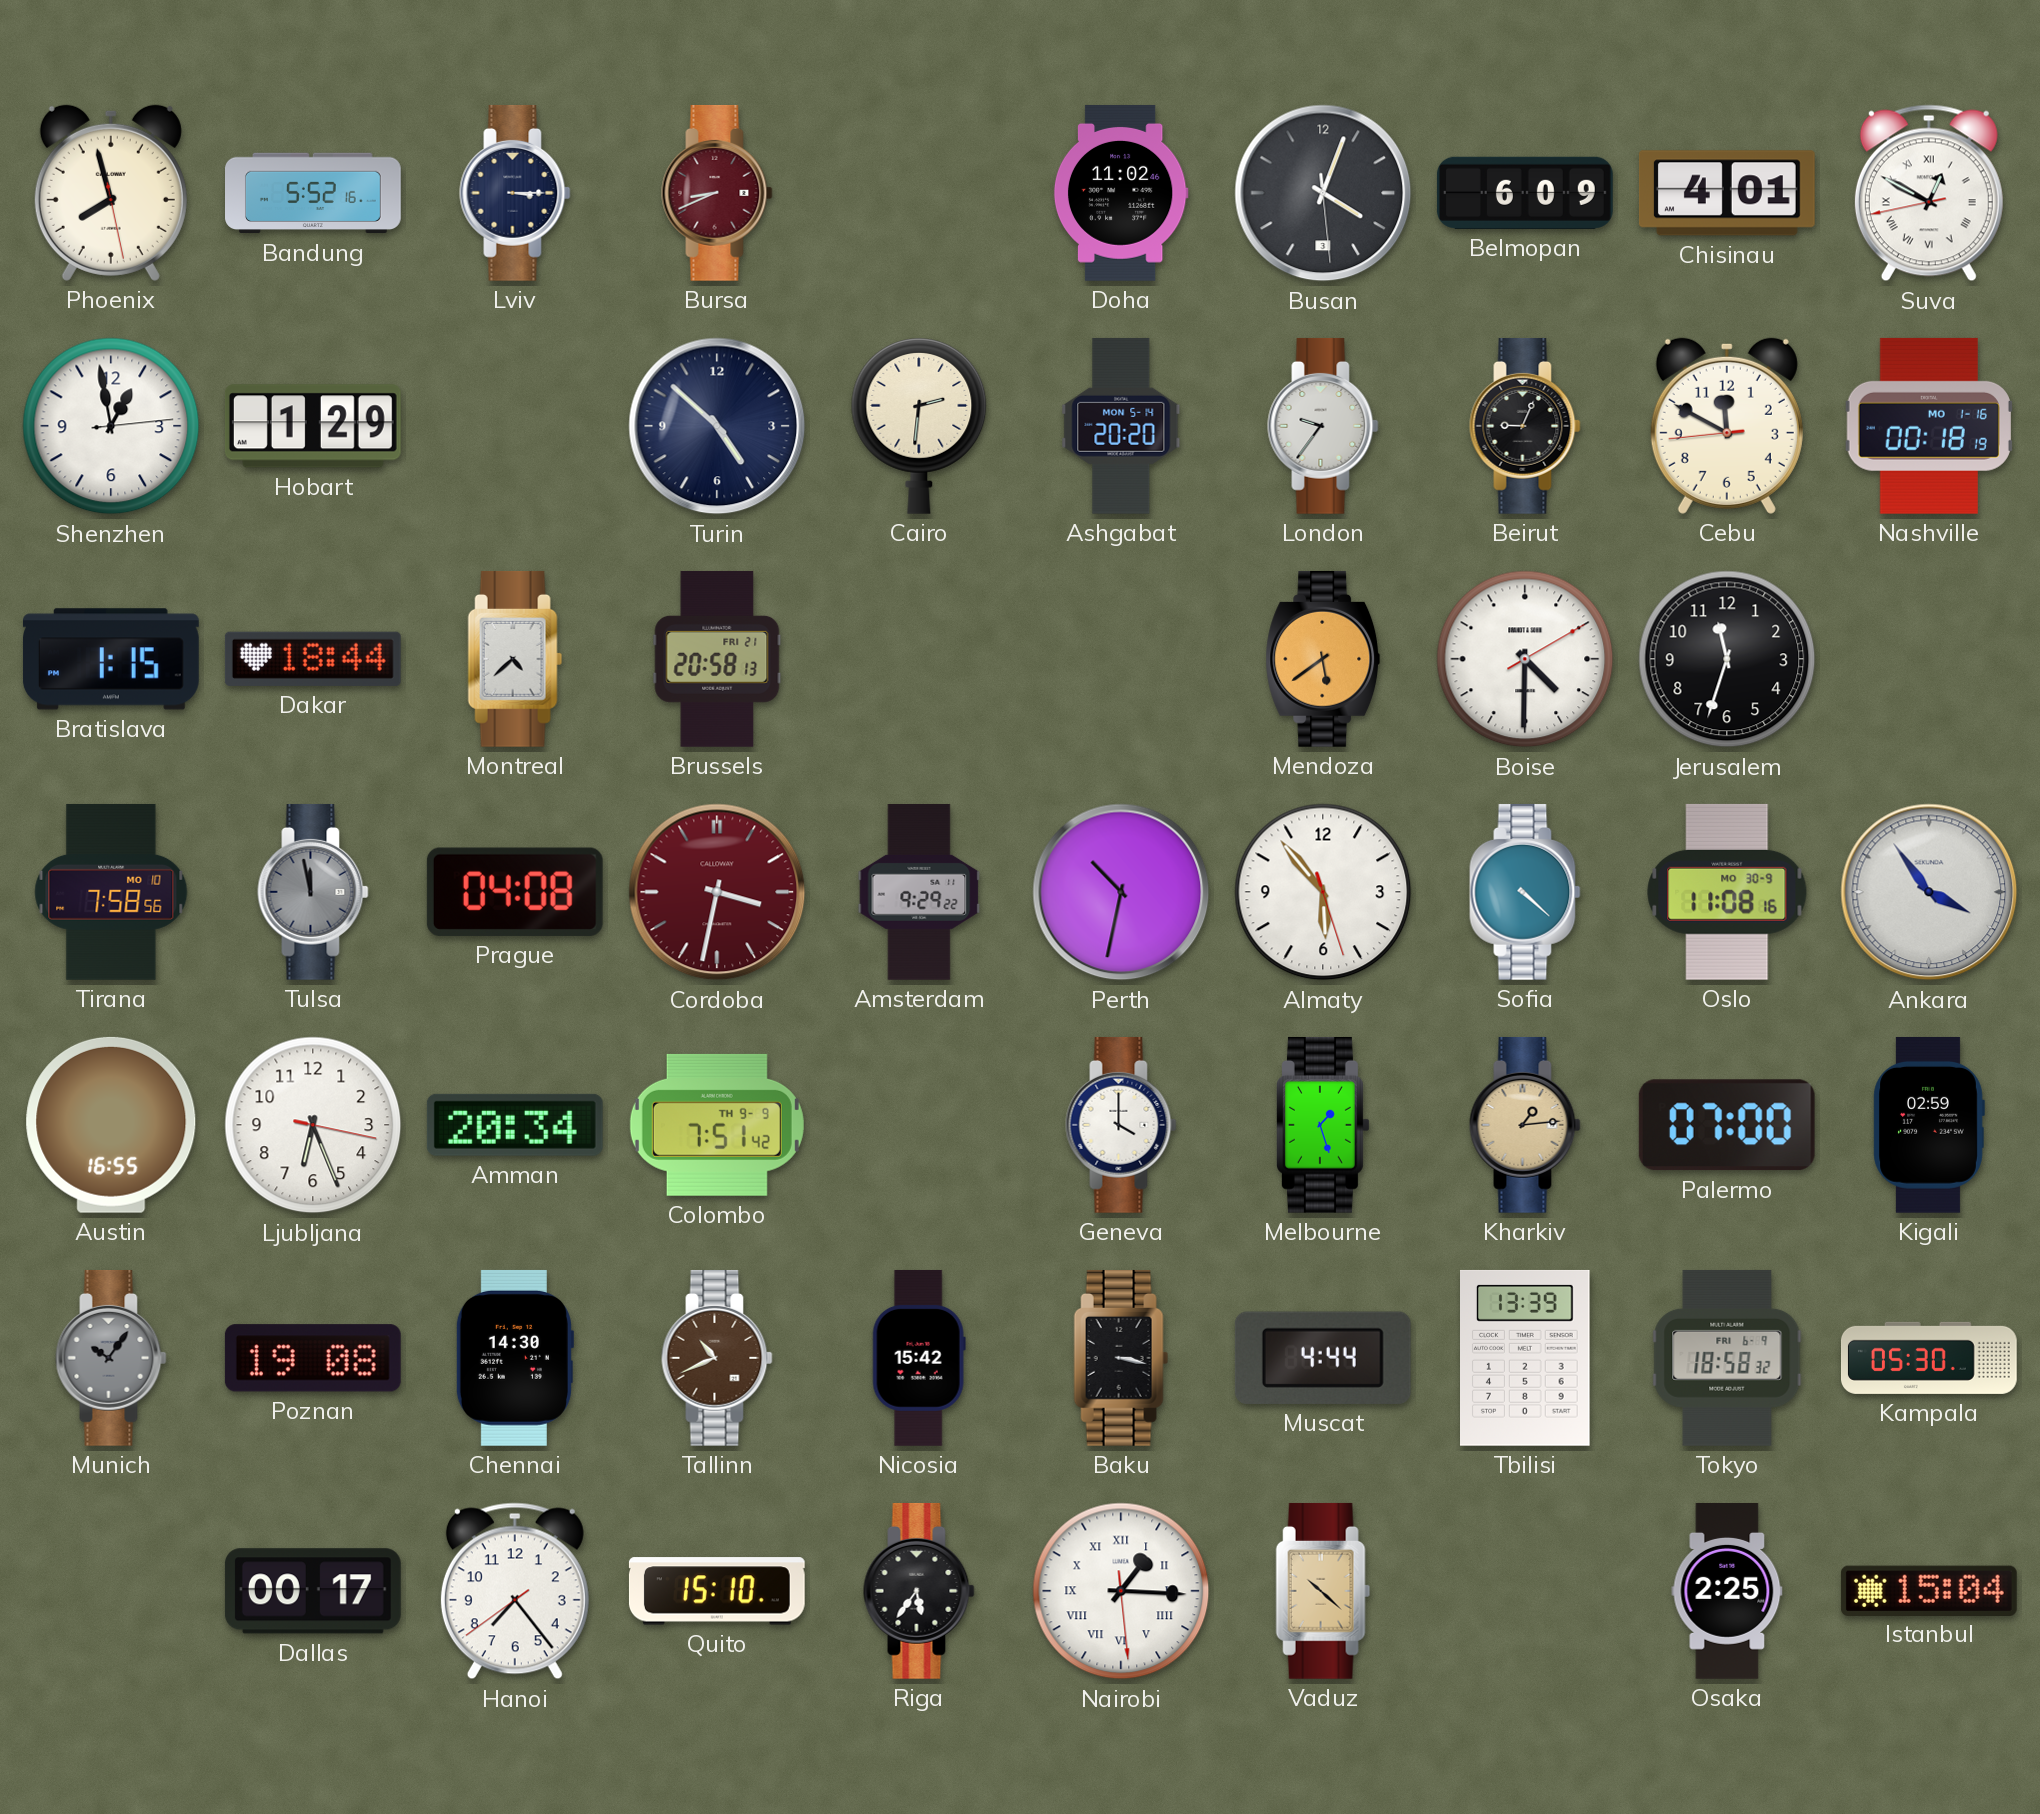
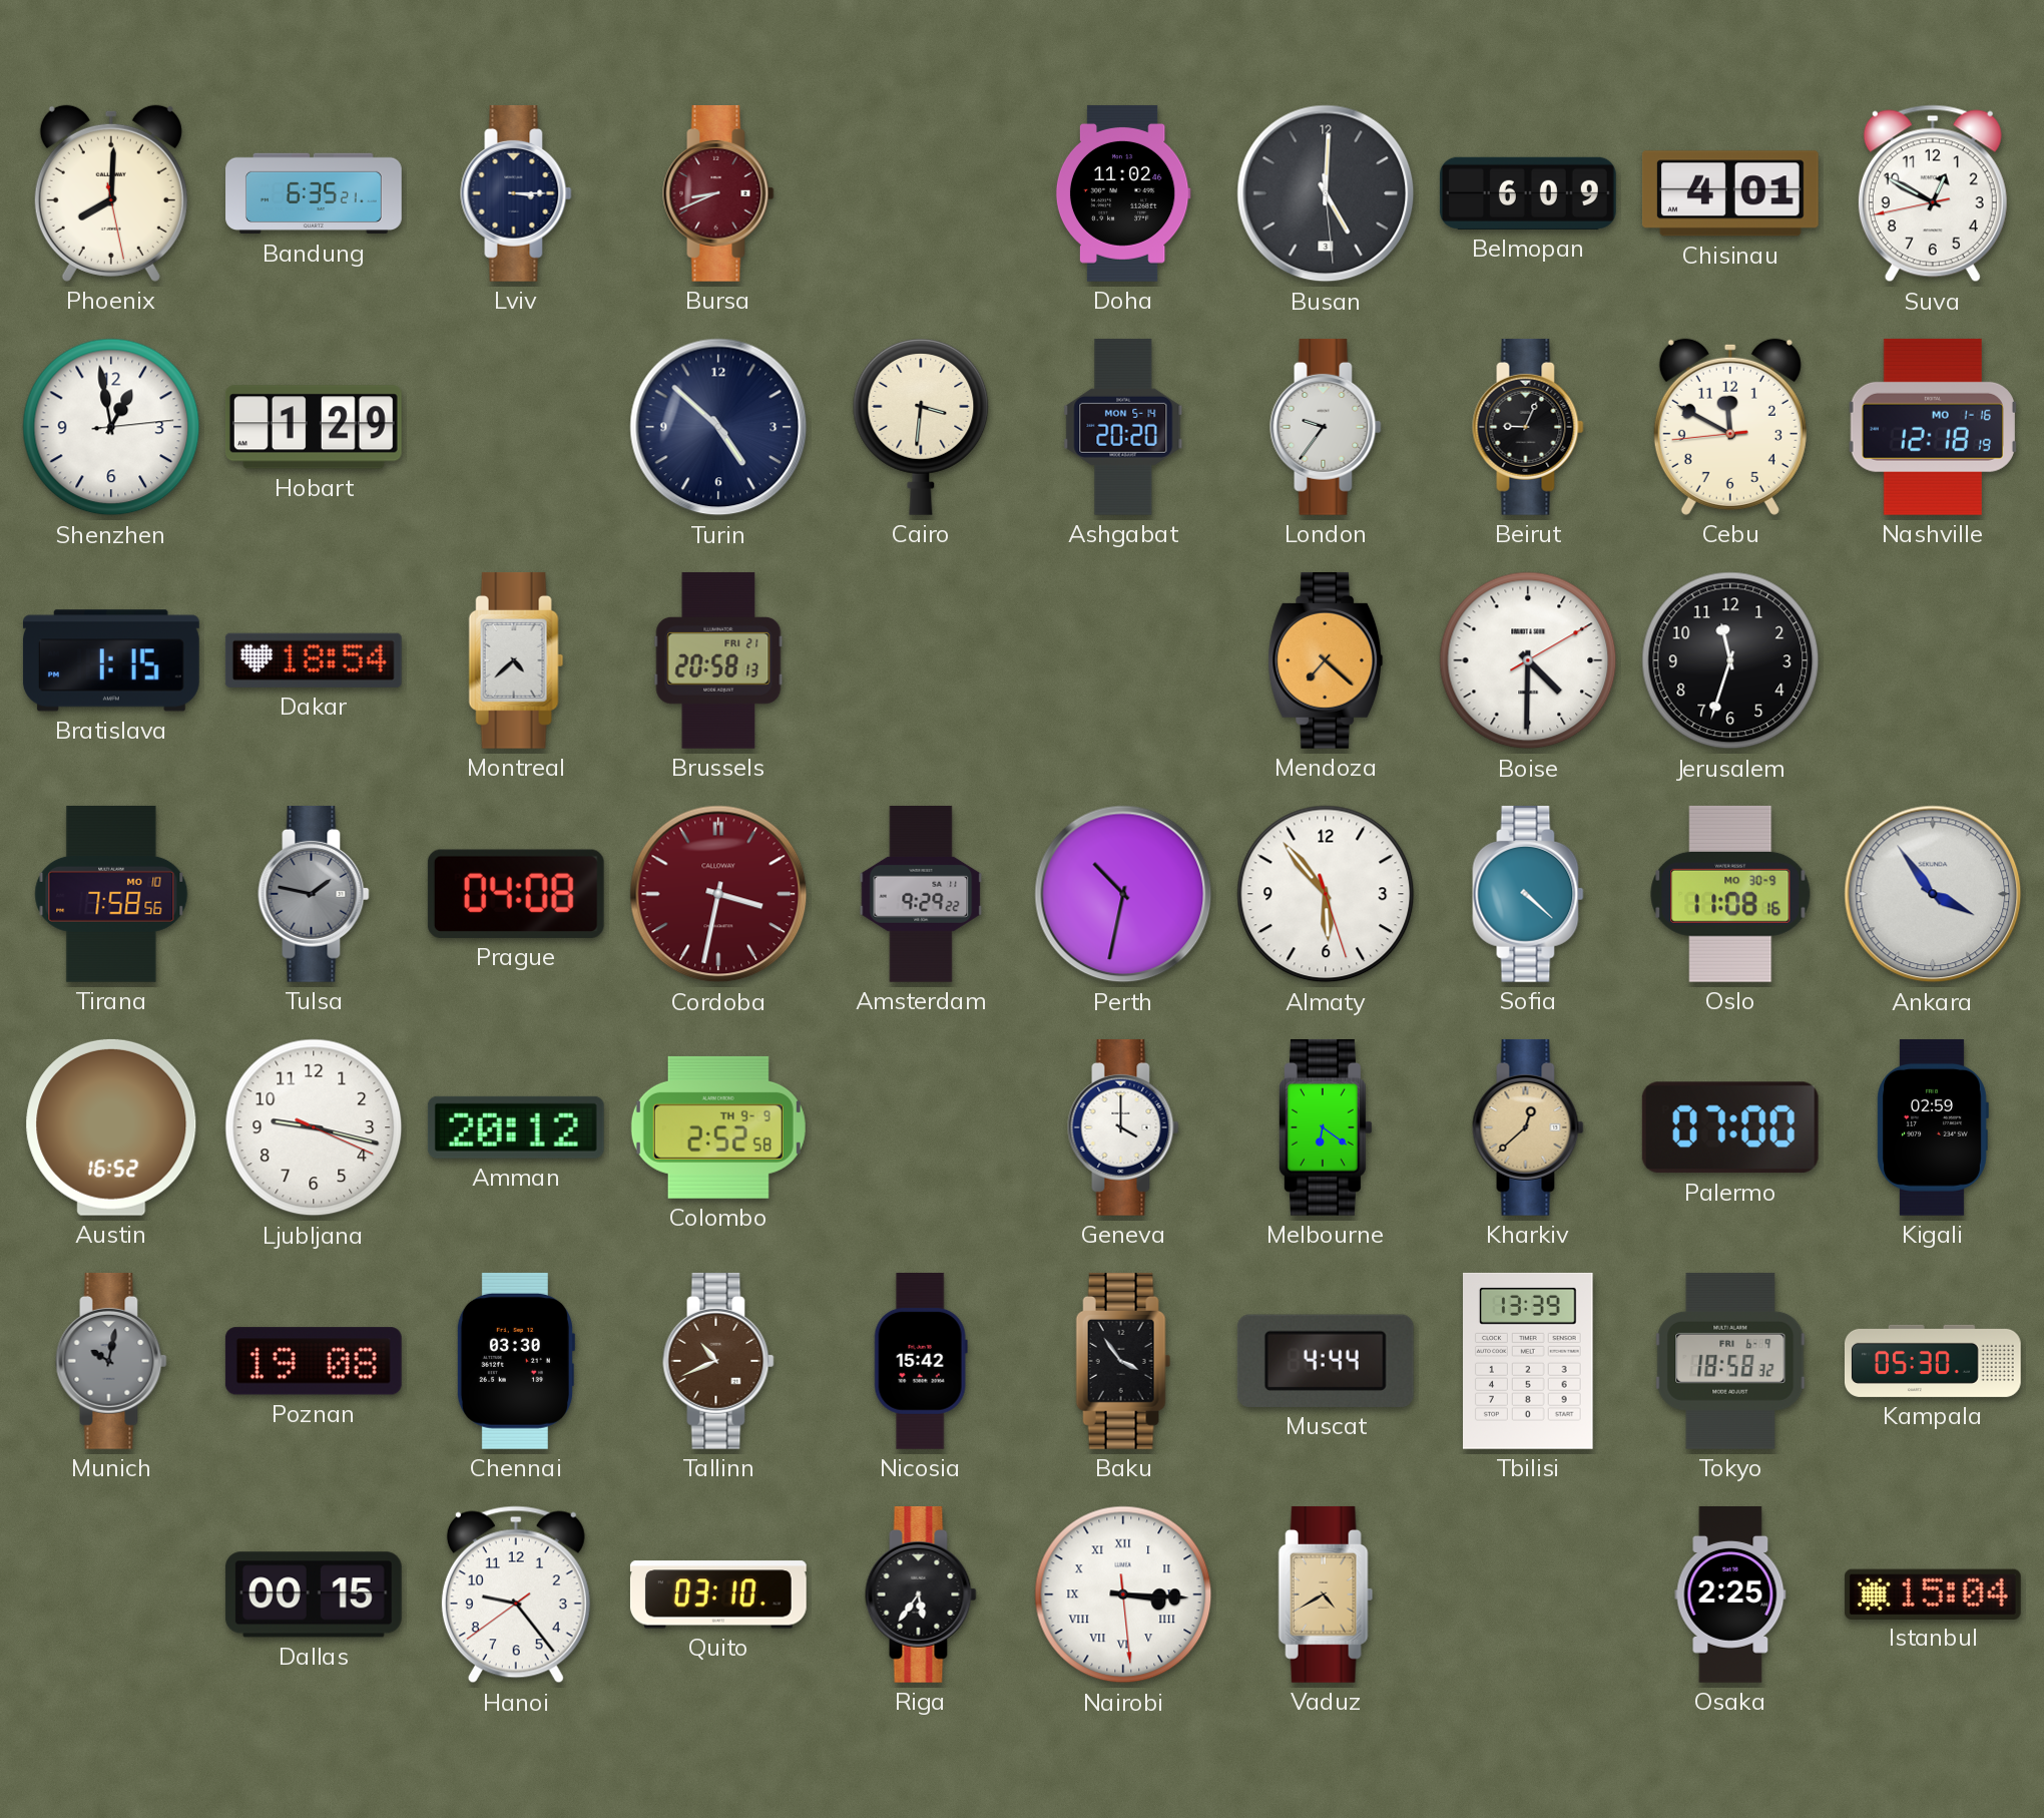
Phoenix: 7:57 -> 8:00
Bandung: 5:52 -> 6:35
Busan: 4:03 -> 5:00
Suva numerals: Roman -> Arabic
Cairo: 2:31 -> 3:31
Nashville: 00:18 -> 12:18
Dakar: 18:44 -> 18:54
Mendoza: 5:39 -> 7:22
Tulsa: 11:58 -> 1:47
Austin: 16:55 -> 16:52
Ljubljana: 6:26 -> 9:17
Amman: 20:34 -> 20:12
Colombo: 7:51 -> 2:52
Melbourne: 1:27 -> 6:21
Kharkiv: 1:14 -> 12:38
Munich: 10:06 -> 10:02
Chennai: 14:30 -> 03:30
Baku: 3:17 -> 3:54
Dallas: 00:17 -> 00:15
Hanoi: 7:23 -> 9:23
Quito: 15:10 -> 03:10
Nairobi: 1:15 -> 3:15
Vaduz: 10:22 -> 4:40
